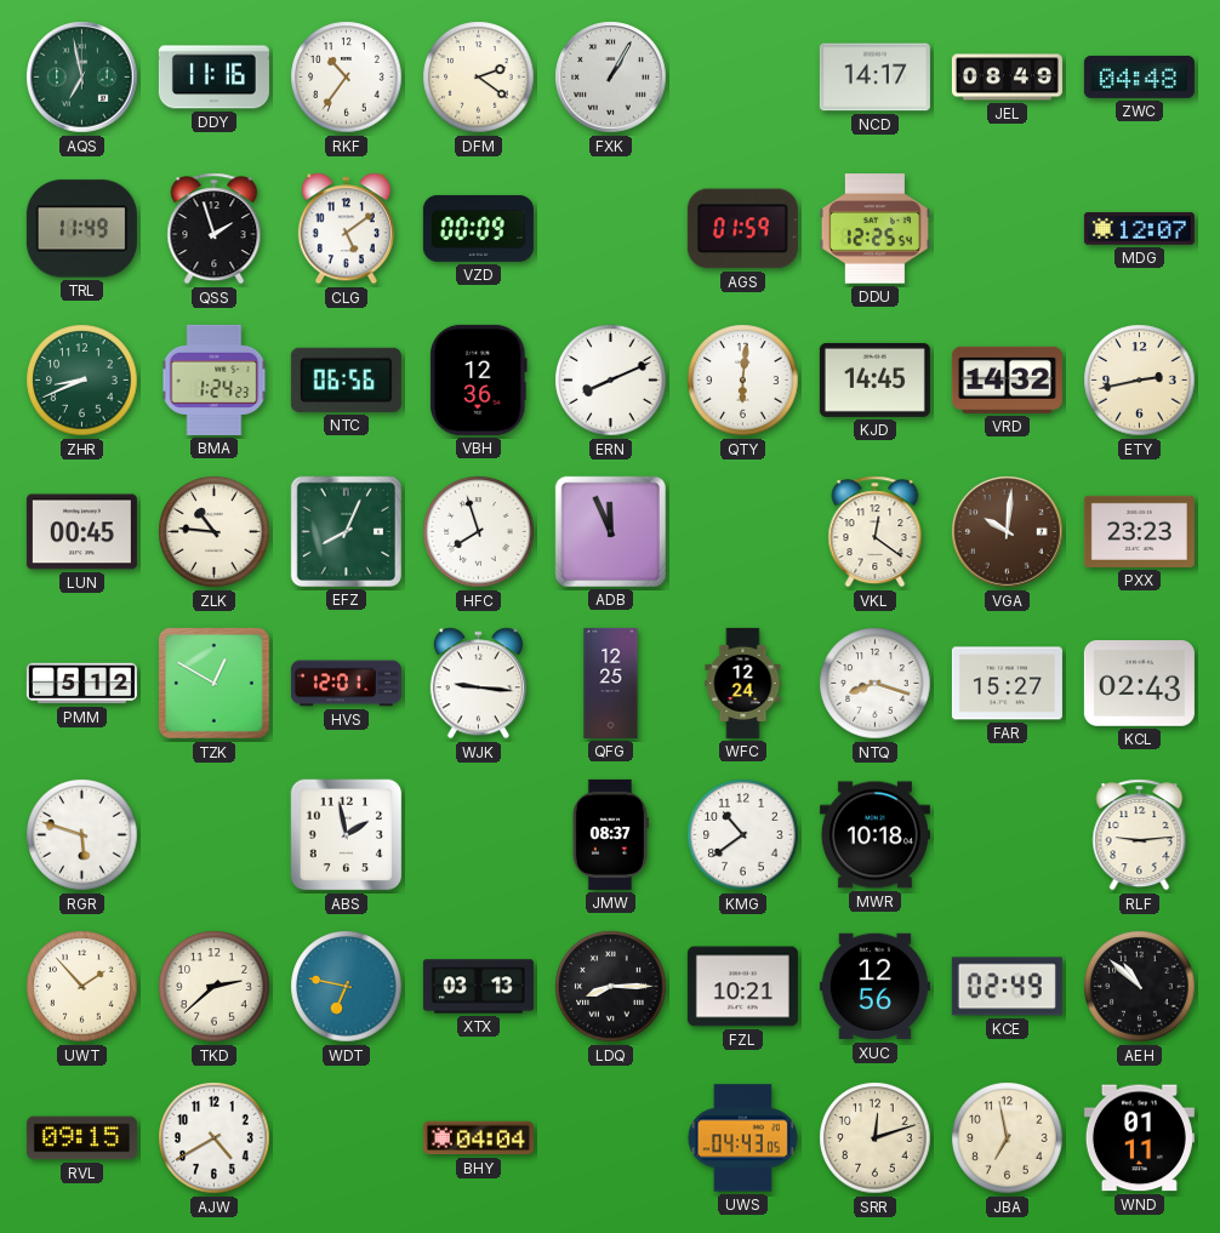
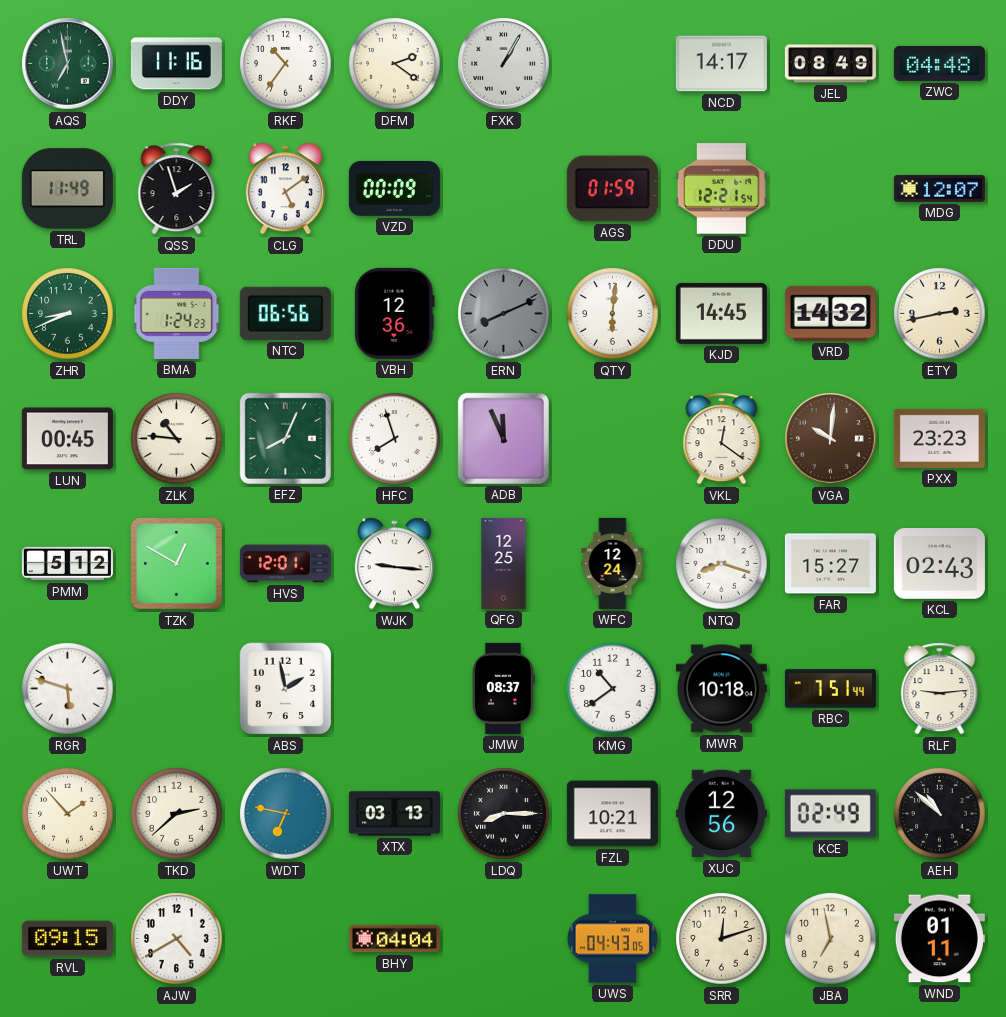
DDU: 12:25 -> 12:21
ERN dial: white -> grey
RBC: none -> 7:51
